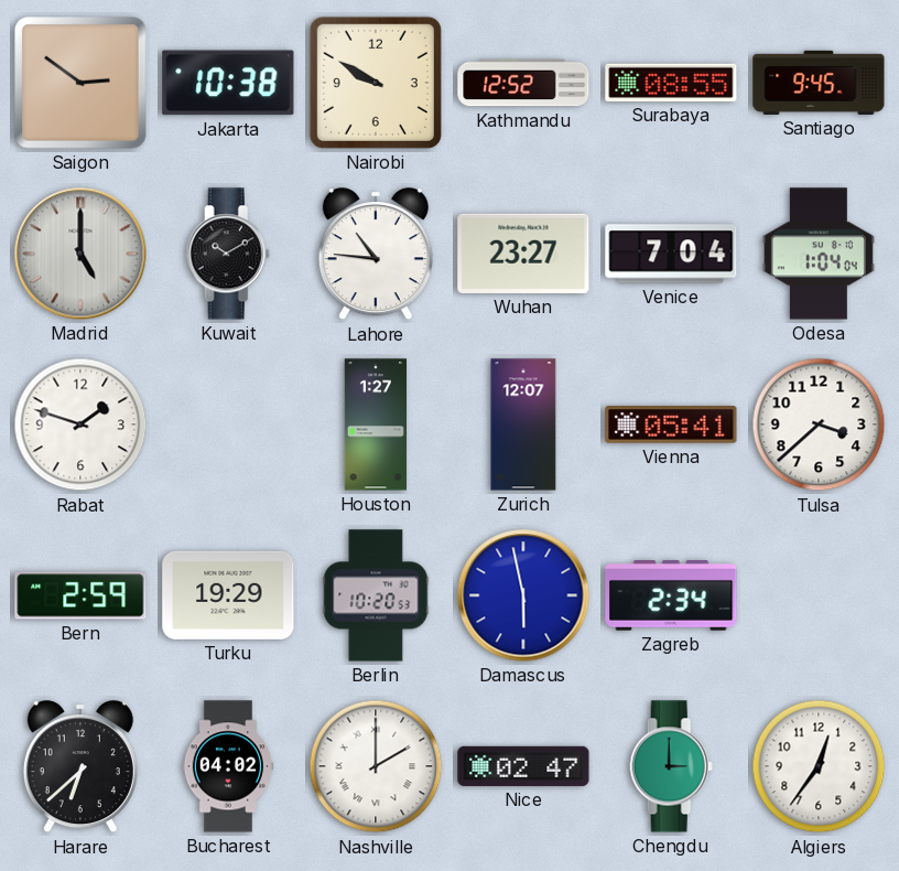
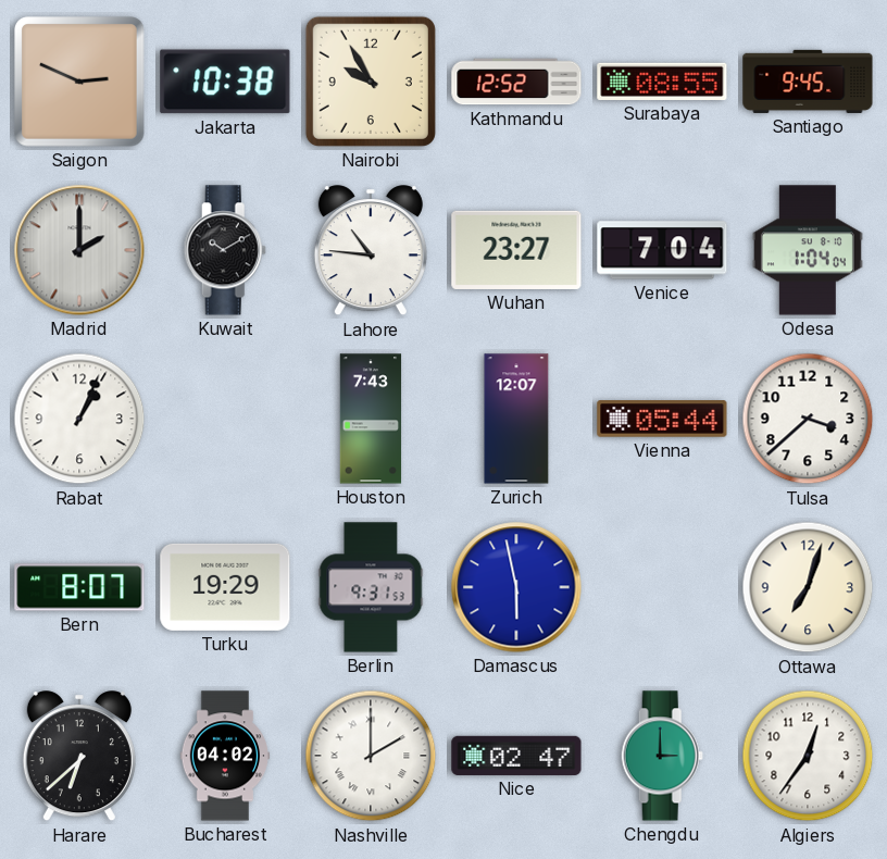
Saigon: 2:51 -> 2:49
Nairobi: 9:50 -> 9:55
Madrid: 5:00 -> 2:00
Rabat: 1:48 -> 1:04
Houston: 1:27 -> 7:43
Vienna: 05:41 -> 05:44
Bern: 2:59 -> 8:07
Berlin: 10:20 -> 9:31
Zagreb: 2:34 -> none
Ottawa: none -> 7:03
